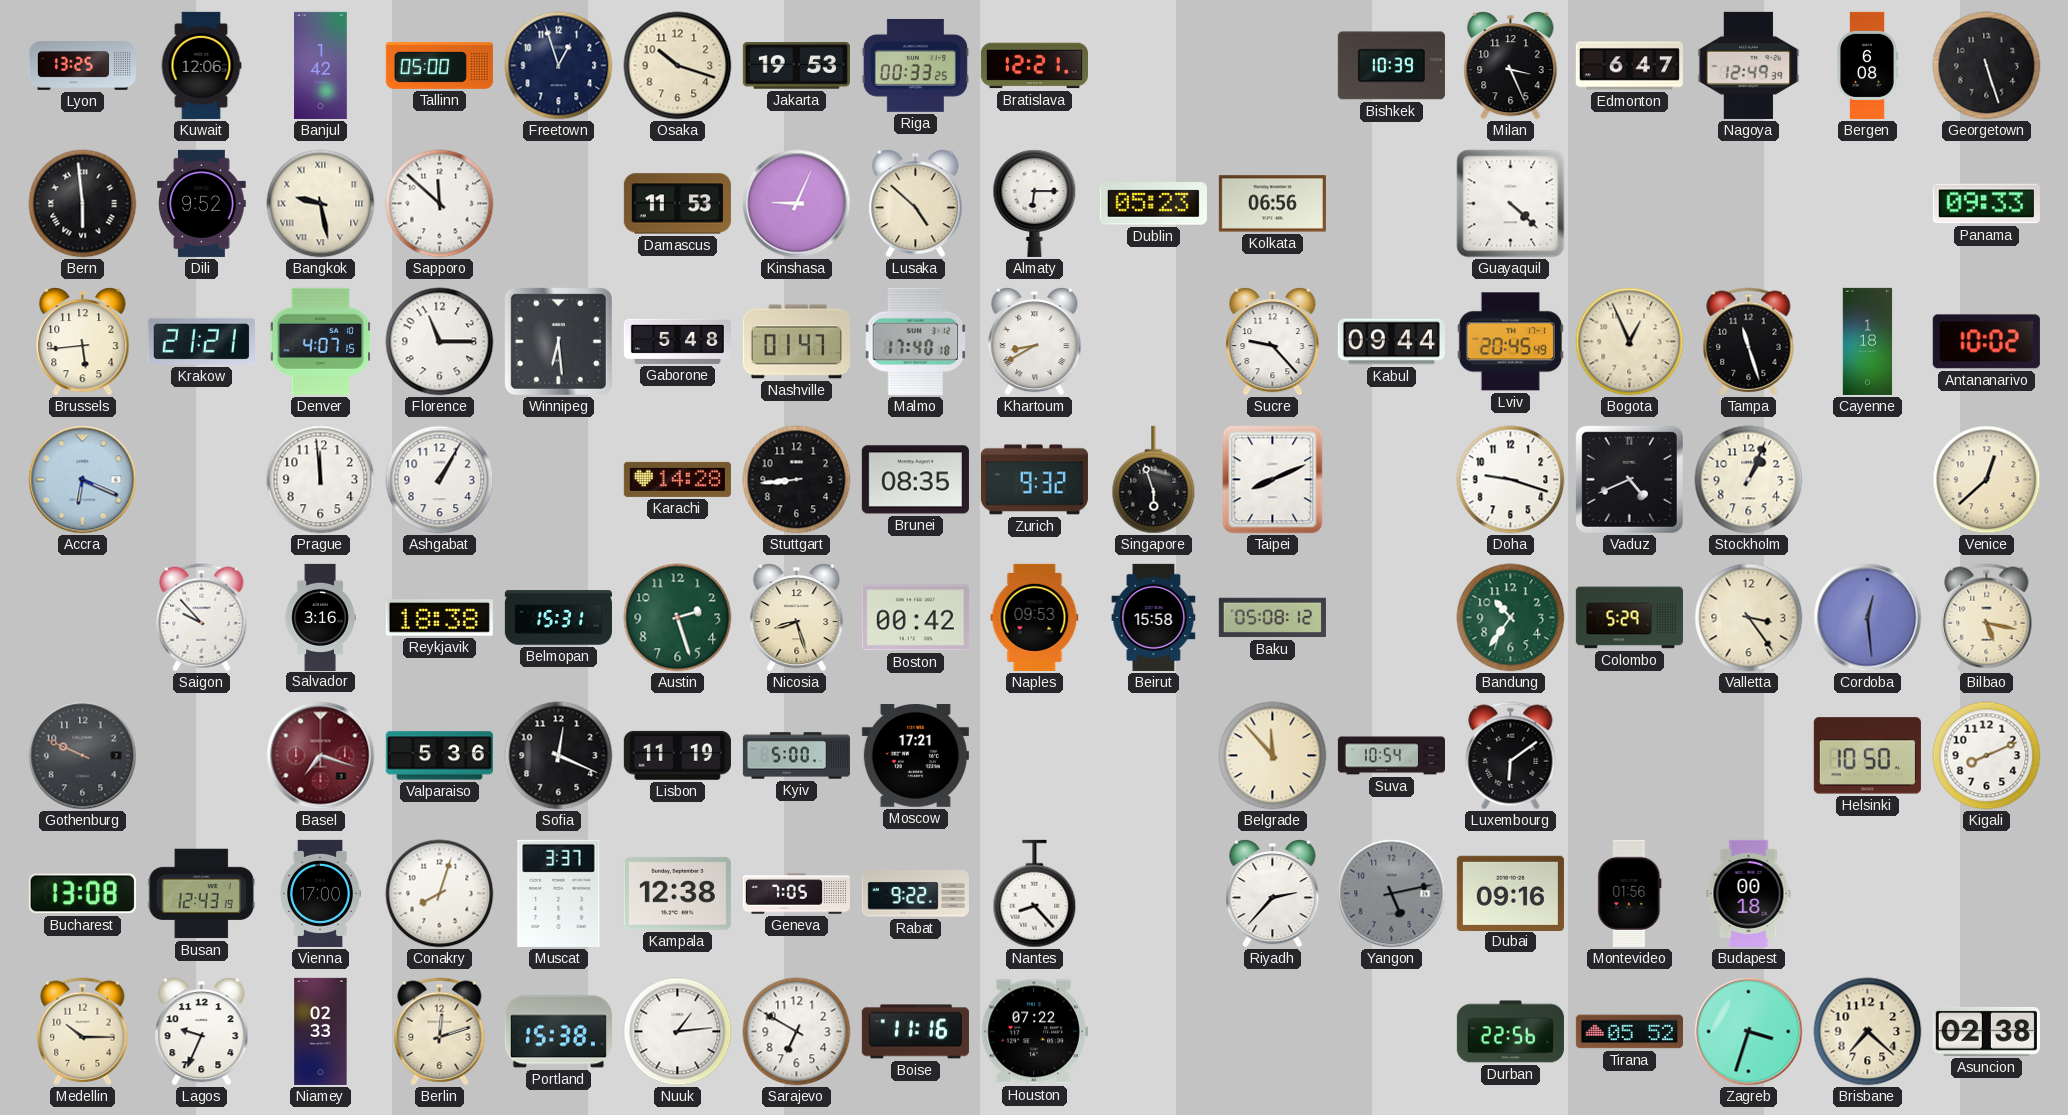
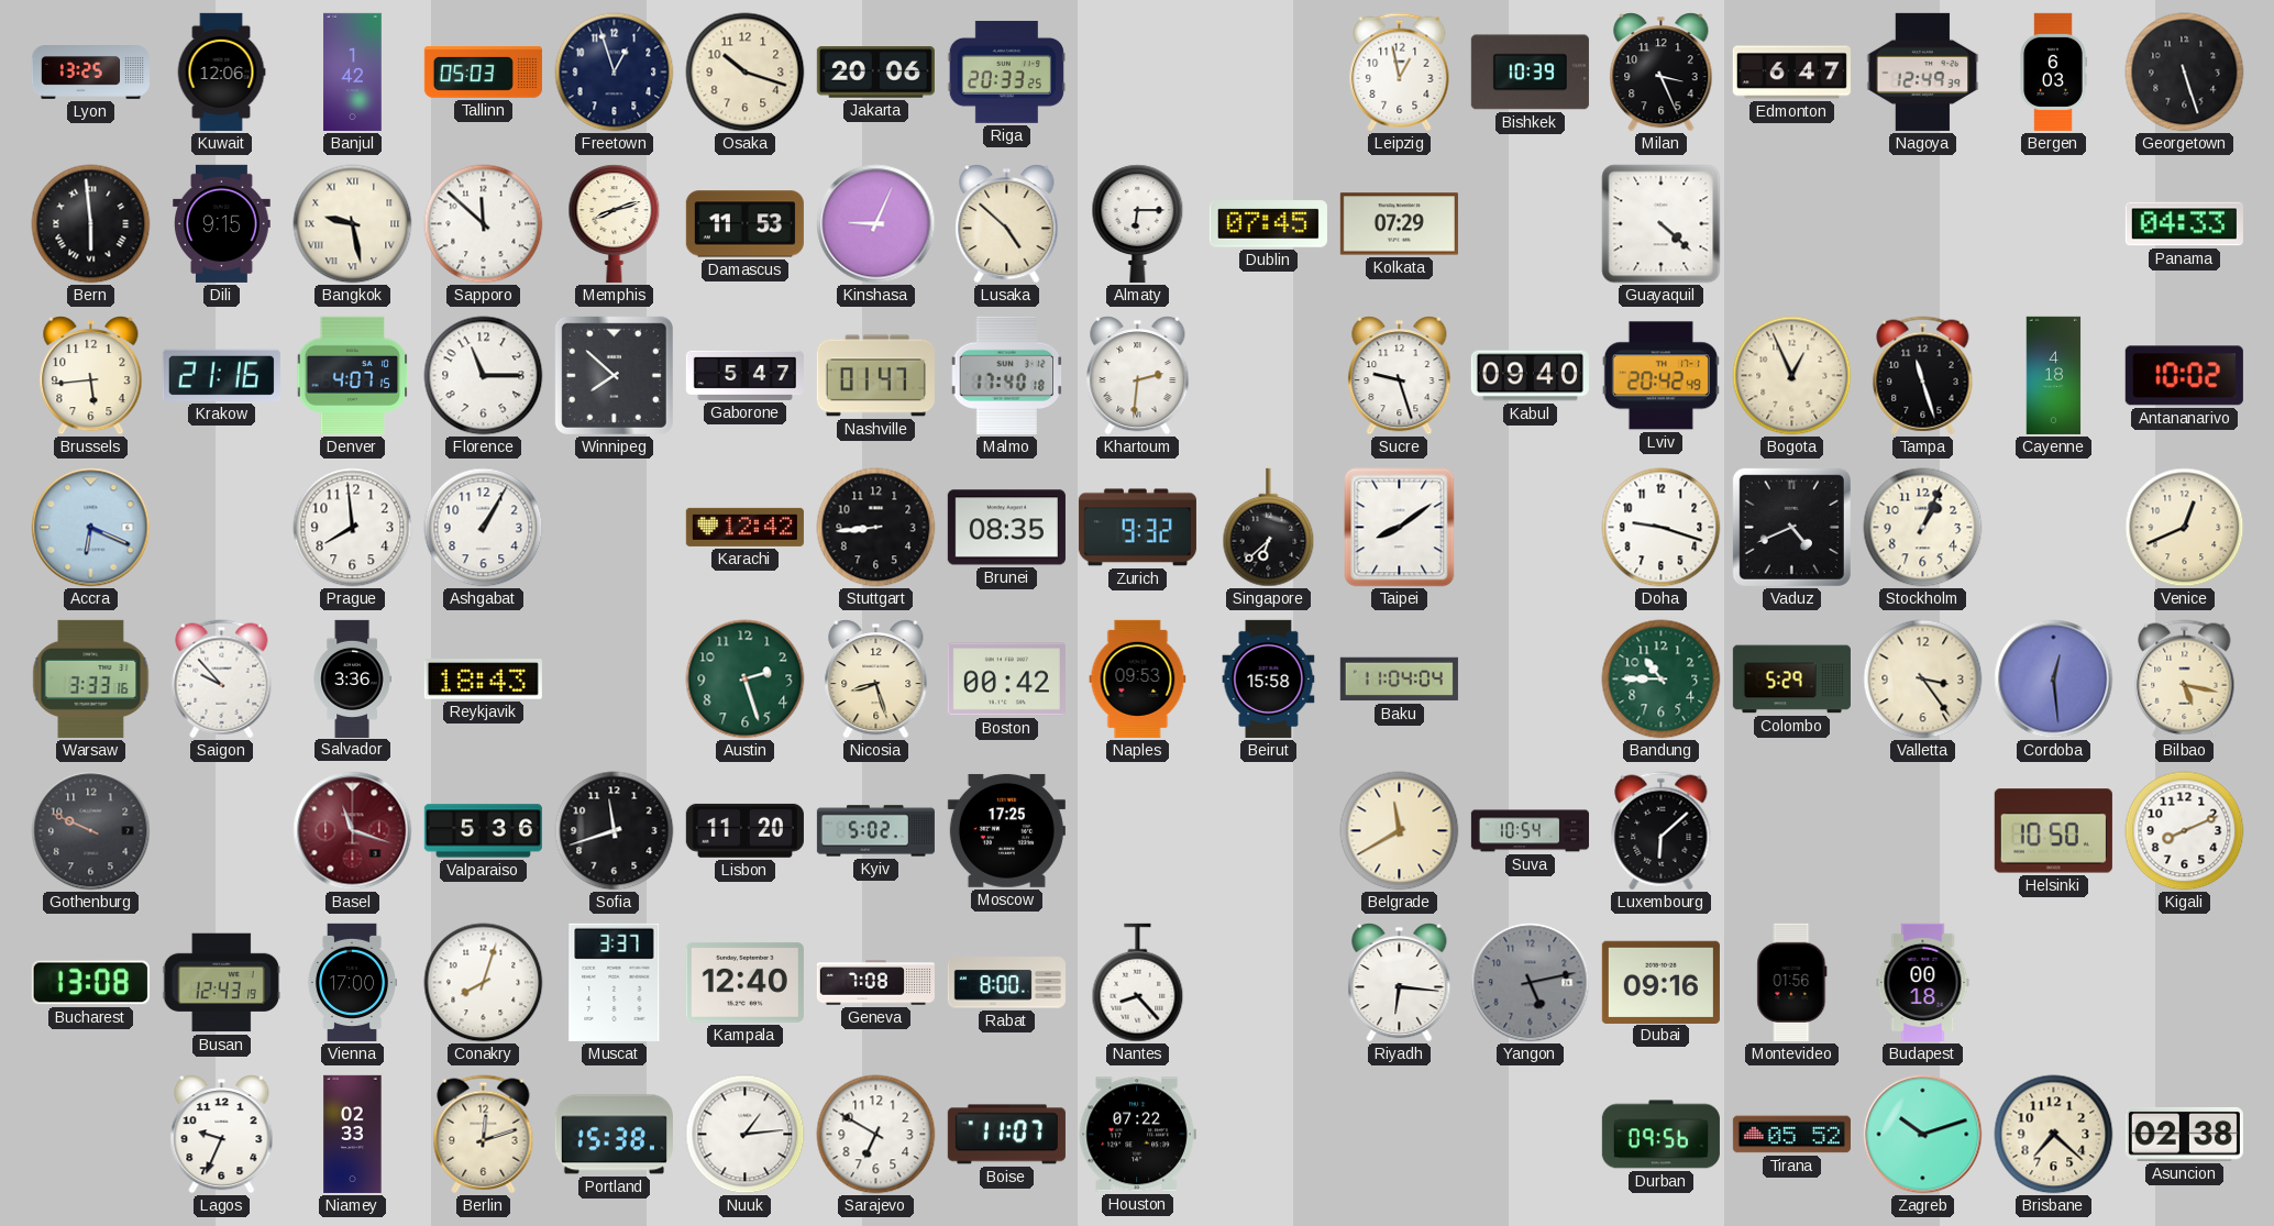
Tallinn: 05:00 -> 05:03
Jakarta: 19:53 -> 20:06
Riga: 00:33 -> 20:33
Bratislava: 12:21 -> none
Leipzig: none -> 12:58
Bergen: 6:08 -> 6:03
Dili: 9:52 -> 9:15
Memphis: none -> 8:12
Dublin: 05:23 -> 07:45
Kolkata: 06:56 -> 07:29
Panama: 09:33 -> 04:33
Krakow: 21:21 -> 21:16
Winnipeg: 6:29 -> 7:52
Gaborone: 5:48 -> 5:47
Khartoum: 8:40 -> 2:31
Sucre: 9:23 -> 9:27
Kabul: 09:44 -> 09:40
Lviv: 20:45 -> 20:42
Cayenne: 1:18 -> 4:18
Prague: 11:59 -> 7:59
Karachi: 14:28 -> 12:42
Singapore: 5:57 -> 6:38
Taipei: 8:11 -> 8:09
Venice: 12:38 -> 12:41
Warsaw: none -> 3:33
Salvador: 3:16 -> 3:36
Reykjavik: 18:38 -> 18:43
Belmopan: 15:31 -> none
Baku: 05:08 -> 11:04
Bandung: 10:36 -> 10:45
Basel: 7:18 -> 11:18
Sofia: 12:19 -> 11:42
Lisbon: 11:19 -> 11:20
Kyiv: 5:00 -> 5:02
Moscow: 17:21 -> 17:25
Belgrade: 11:53 -> 11:40
Luxembourg: 6:09 -> 6:08
Kampala: 12:38 -> 12:40
Geneva: 7:05 -> 7:08
Rabat: 9:22 -> 8:00
Riyadh: 2:37 -> 6:16
Medellin: 10:15 -> none
Boise: 11:16 -> 11:07
Durban: 22:56 -> 09:56
Zagreb: 3:33 -> 10:12
